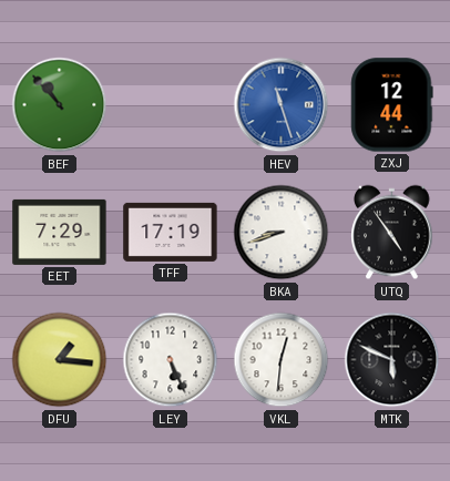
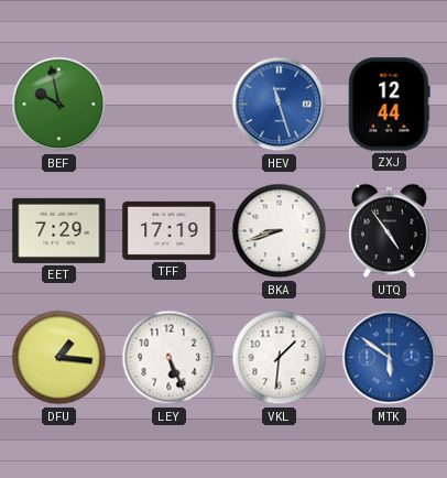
BEF: 10:53 -> 9:58
VKL: 12:31 -> 1:31
MTK: 5:49 -> 5:51
MTK dial: black -> blue
